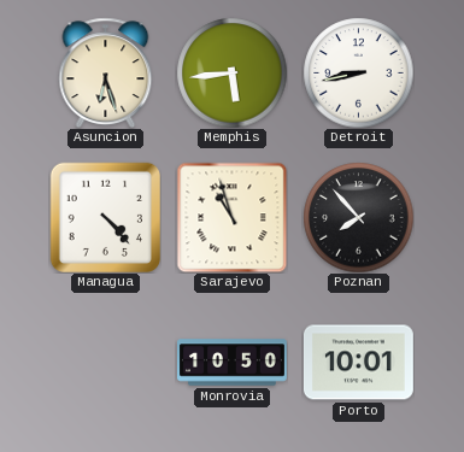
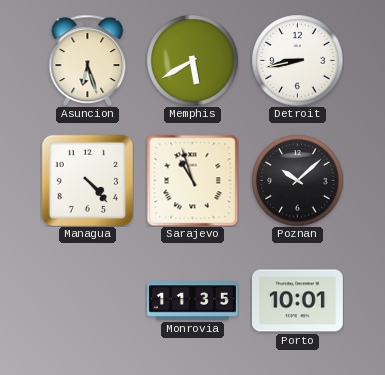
Memphis: 5:44 -> 5:40
Poznan: 7:53 -> 10:08
Monrovia: 10:50 -> 11:35
